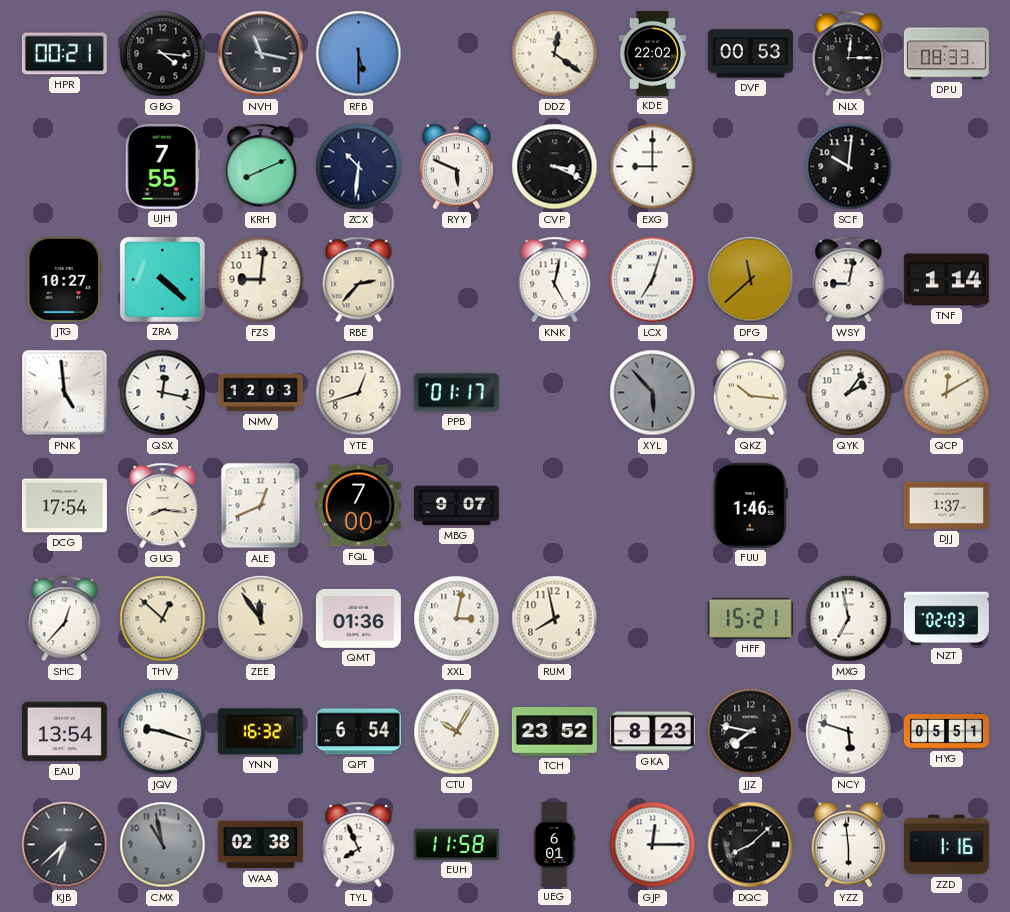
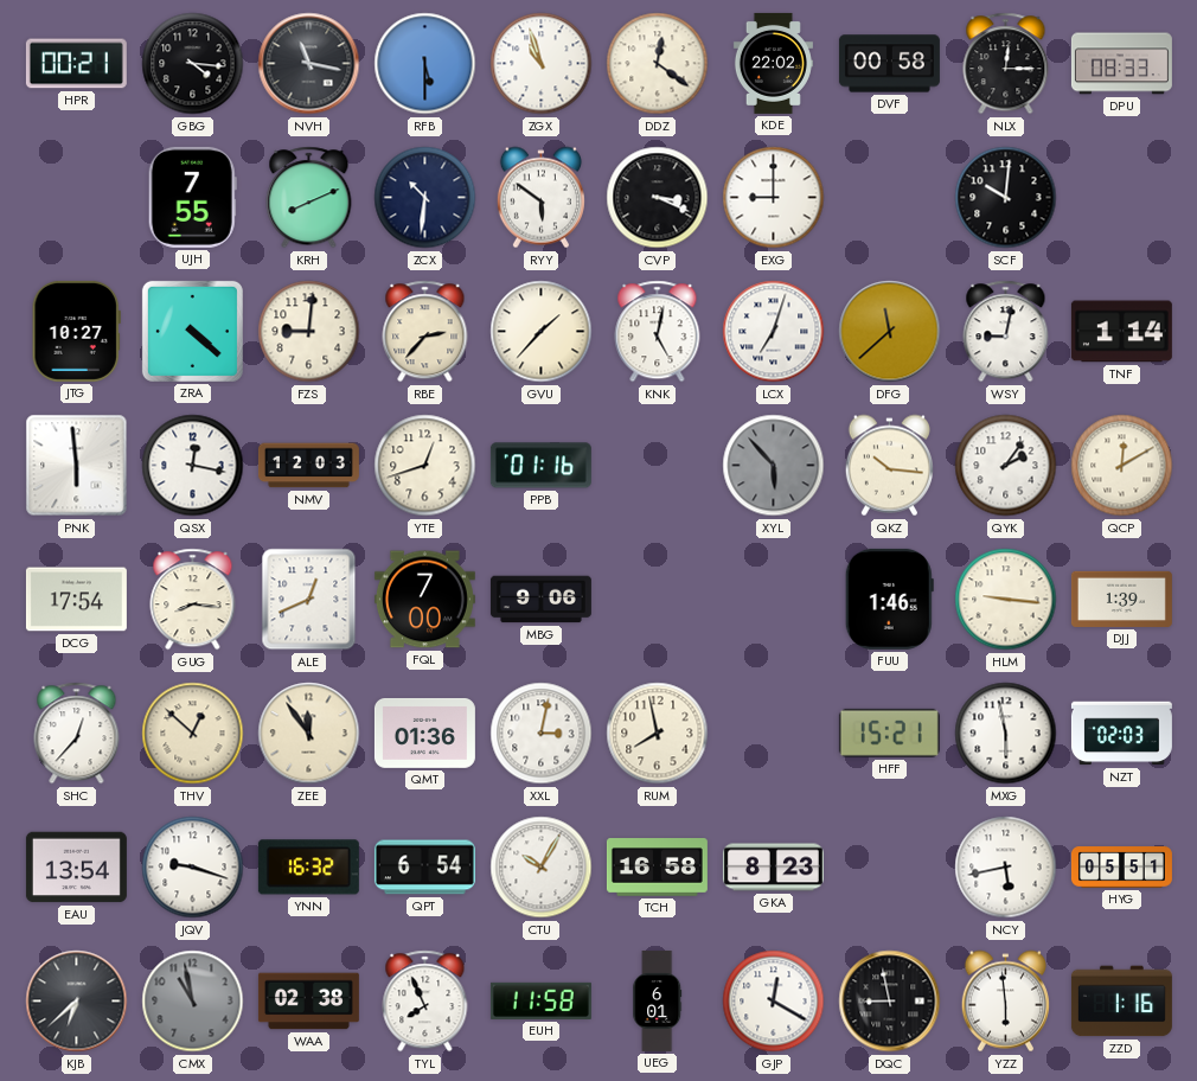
ZGX: none -> 10:57
DVF: 00:53 -> 00:58
RYY: 5:49 -> 5:51
GVU: none -> 1:37
PNK: 4:59 -> 5:59
PPB: 01:17 -> 01:16
MBG: 9:07 -> 9:06
HLM: none -> 9:16
DJJ: 1:37 -> 1:39
MXG: 6:58 -> 5:58
TCH: 23:52 -> 16:58
JJZ: 7:47 -> none
NCY: 5:48 -> 5:43
GJP: 12:15 -> 12:20
DQC: 8:08 -> 8:58
